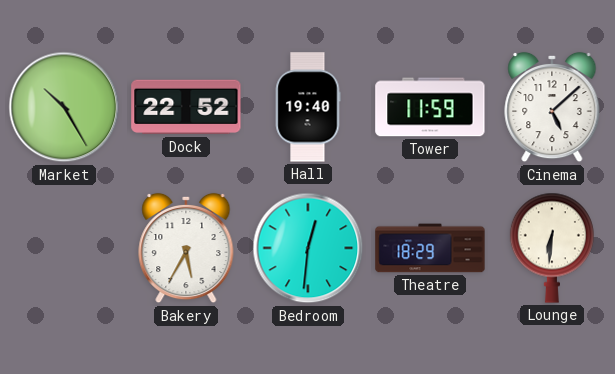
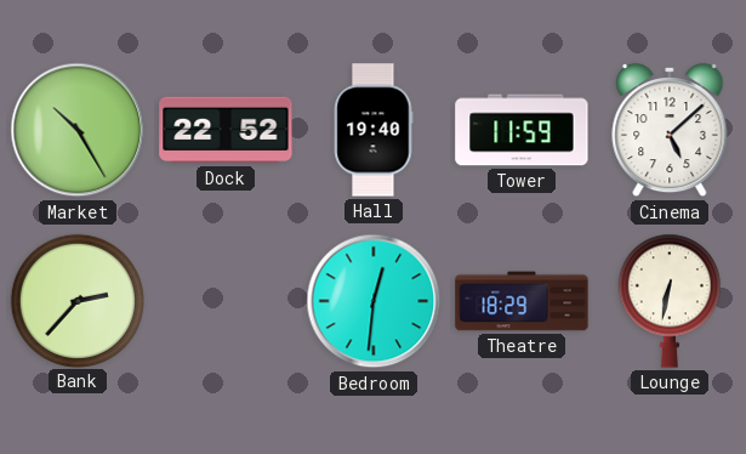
Bank: none -> 2:37
Bakery: 5:35 -> none
Lounge: 6:31 -> 6:32
